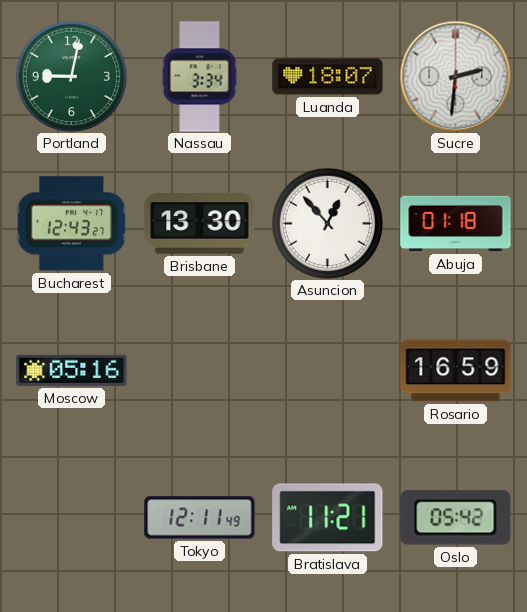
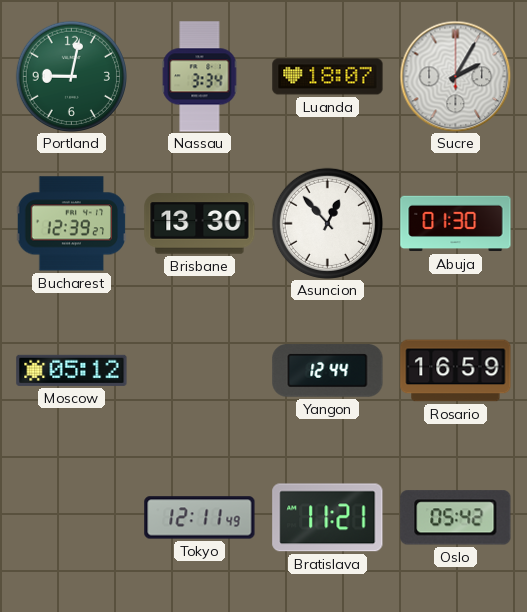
Sucre: 2:31 -> 2:05
Bucharest: 12:43 -> 12:39
Abuja: 01:18 -> 01:30
Moscow: 05:16 -> 05:12
Yangon: none -> 12:44
